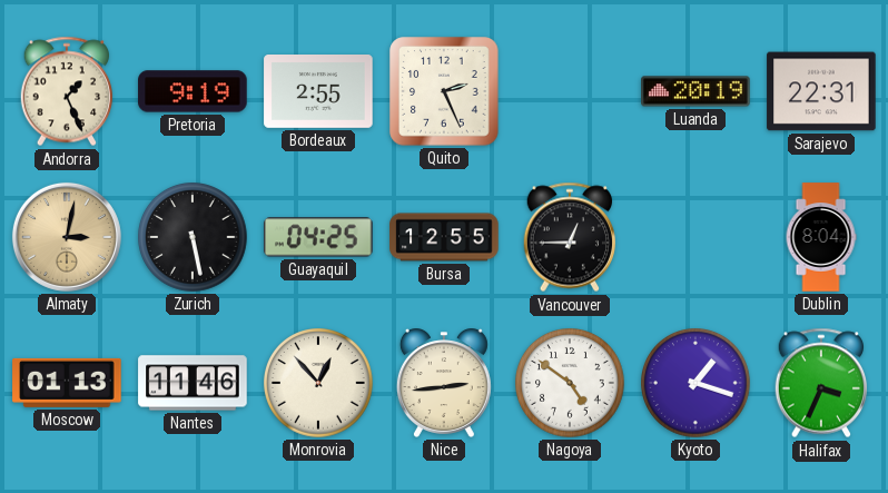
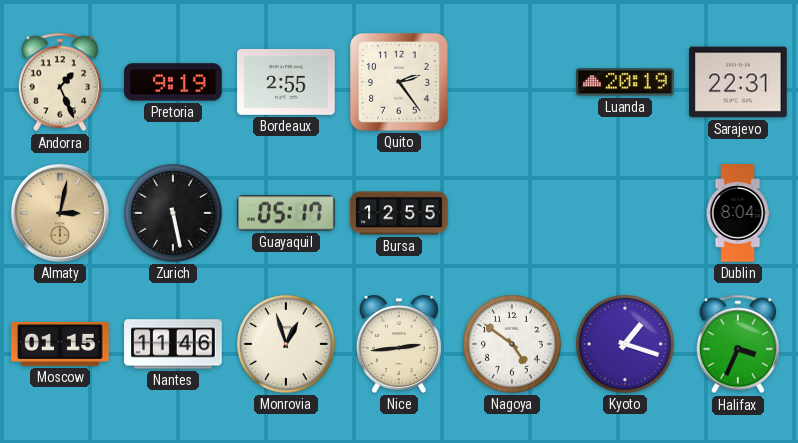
Quito: 2:26 -> 2:24
Guayaquil: 04:25 -> 05:17
Vancouver: 12:45 -> none
Moscow: 01:13 -> 01:15
Monrovia: 12:53 -> 12:57
